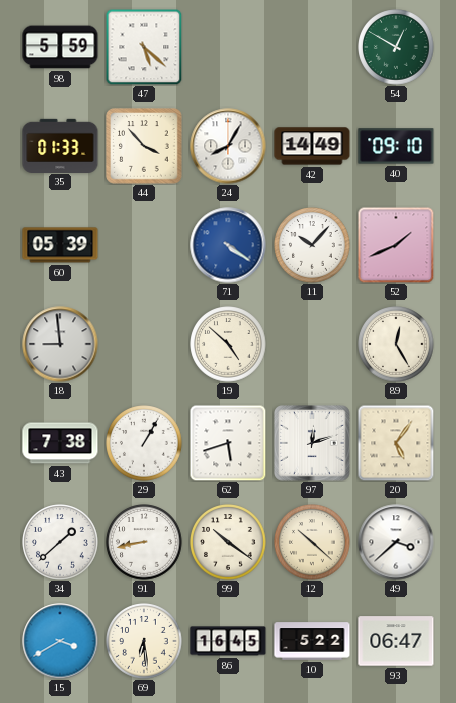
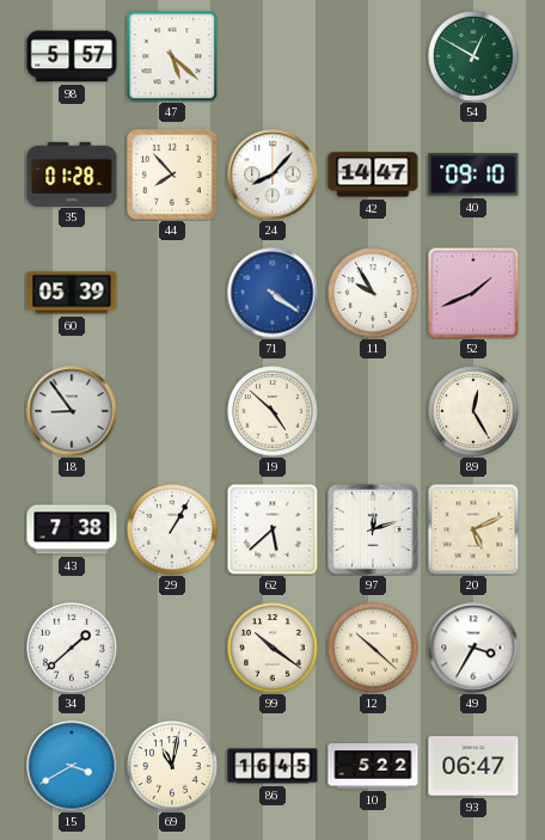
98: 5:59 -> 5:57
35: 01:33 -> 01:28
44: 3:53 -> 7:53
24: 8:05 -> 8:07
42: 14:49 -> 14:47
11: 10:07 -> 9:55
18: 8:59 -> 8:54
62: 5:42 -> 5:38
20: 5:06 -> 5:11
91: 8:43 -> none
49: 3:38 -> 3:35
69: 6:29 -> 11:02
